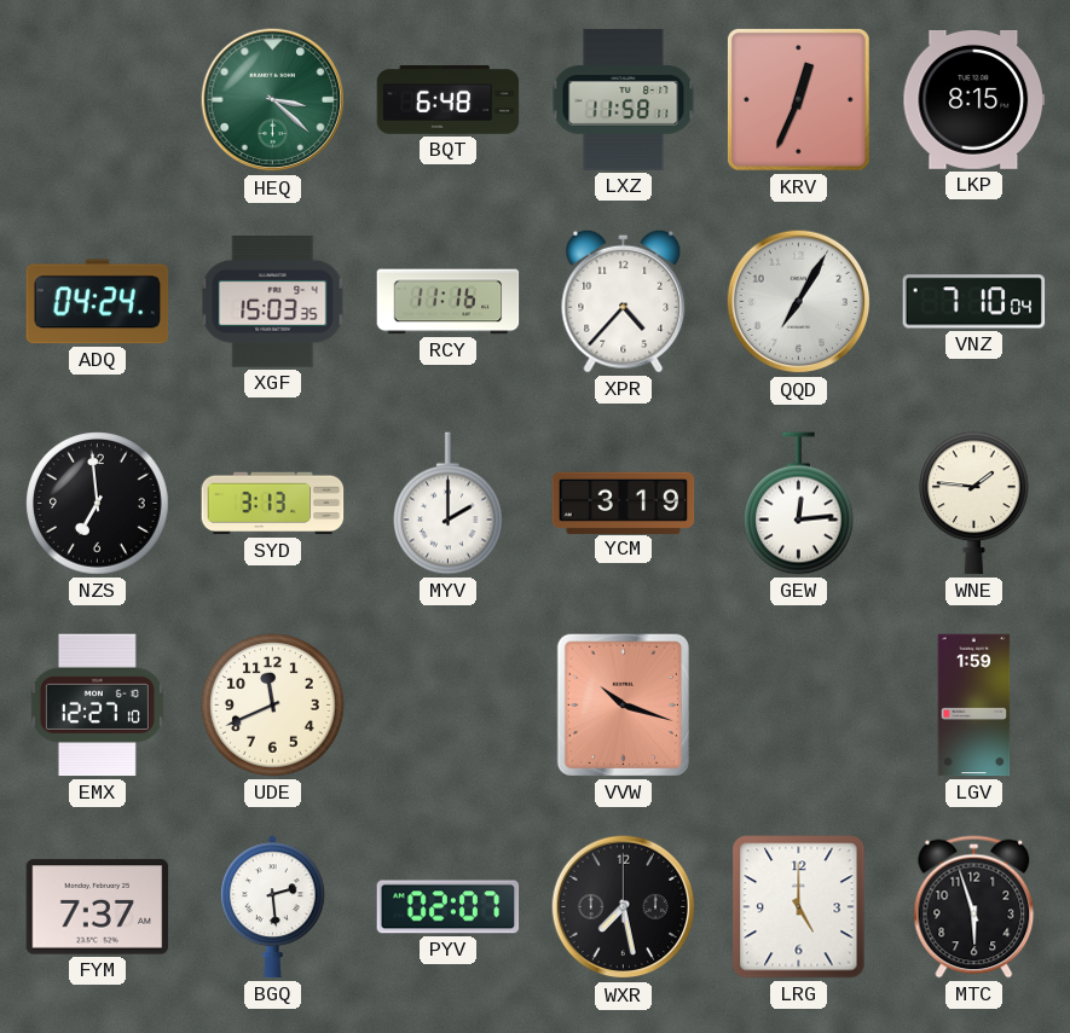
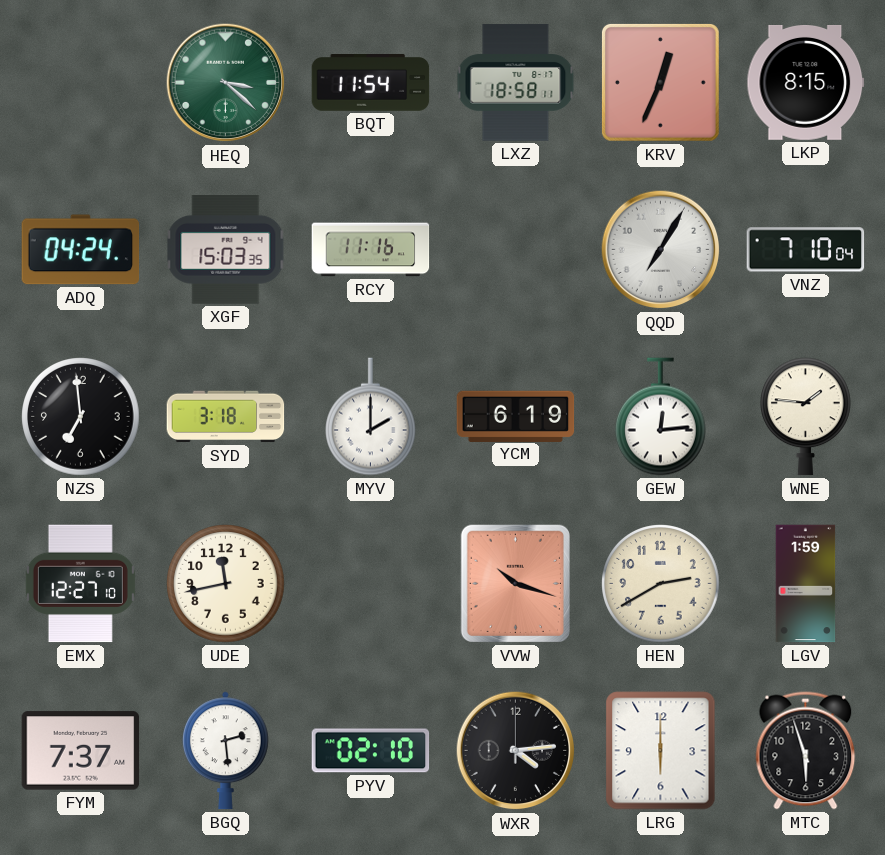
BQT: 6:48 -> 11:54
LXZ: 11:58 -> 18:58
XPR: 4:37 -> none
SYD: 3:13 -> 3:18
YCM: 3:19 -> 6:19
UDE: 11:41 -> 11:43
HEN: none -> 2:40
PYV: 02:07 -> 02:10
WXR: 7:28 -> 4:14
LRG: 5:00 -> 6:00
